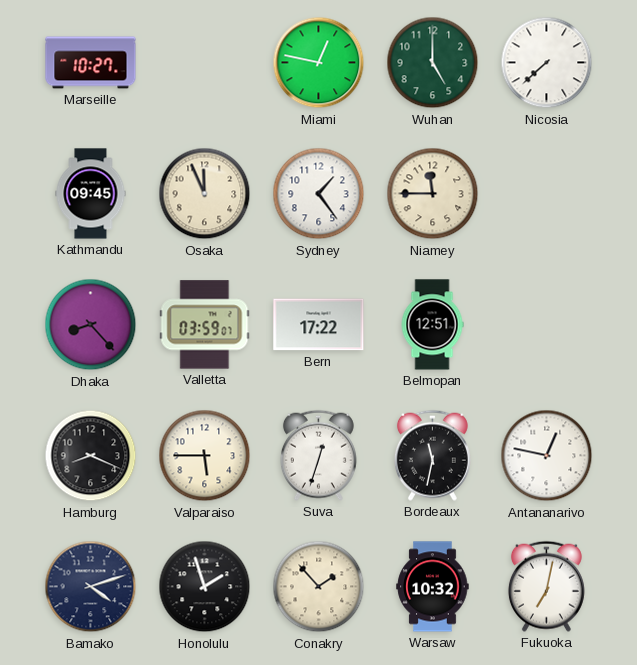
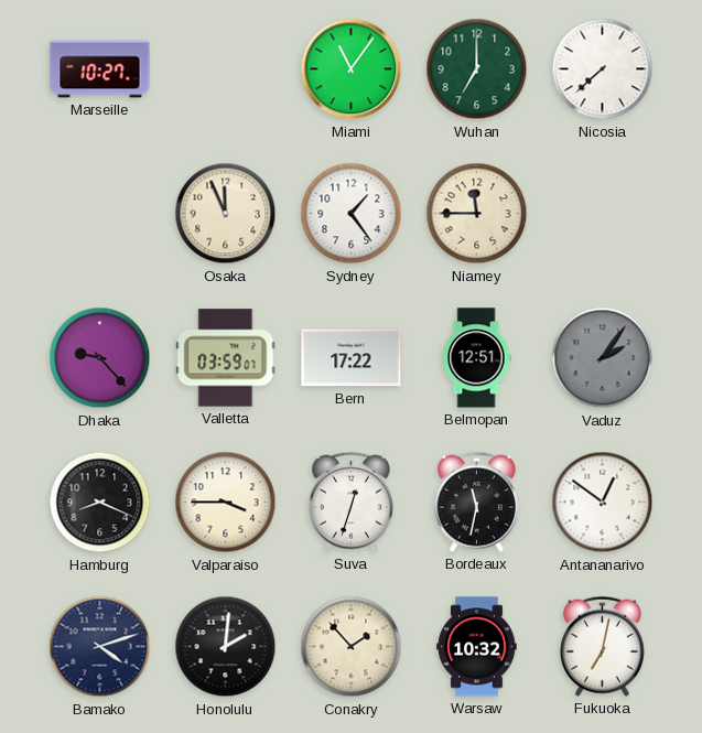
Miami: 12:47 -> 11:06
Wuhan: 5:00 -> 7:00
Kathmandu: 09:45 -> none
Dhaka: 8:23 -> 9:23
Vaduz: none -> 2:06
Valparaiso: 5:45 -> 3:45
Antananarivo: 12:47 -> 12:51
Honolulu: 1:57 -> 2:01
